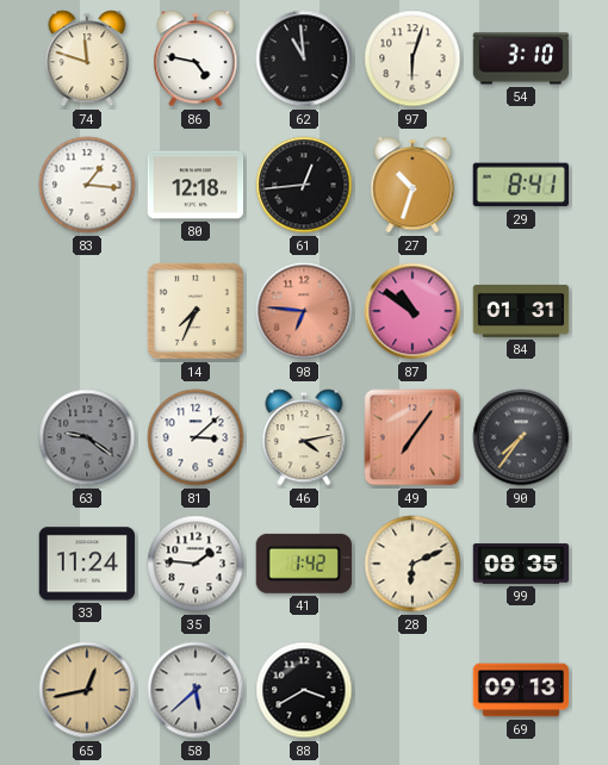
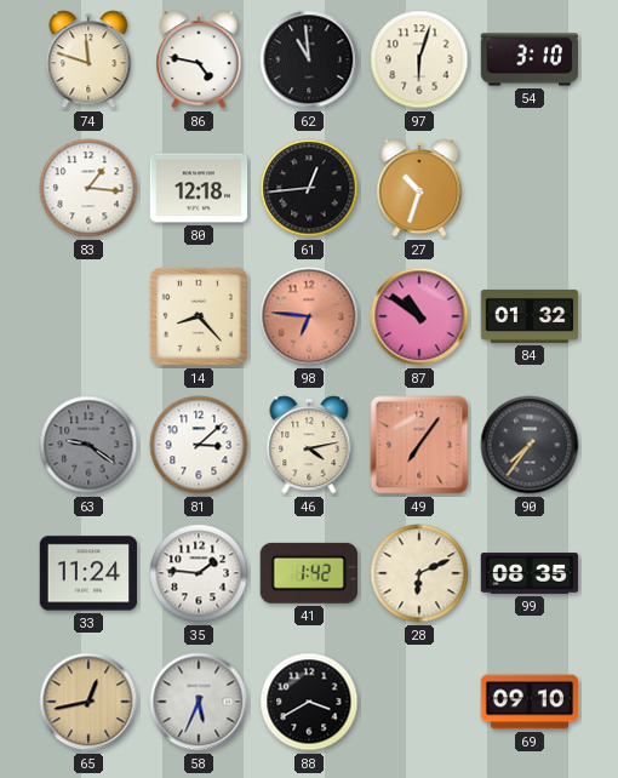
29: 8:41 -> none
14: 7:34 -> 8:23
84: 01:31 -> 01:32
58: 5:38 -> 5:34
69: 09:13 -> 09:10
